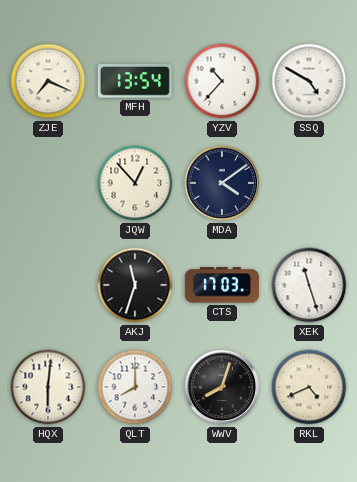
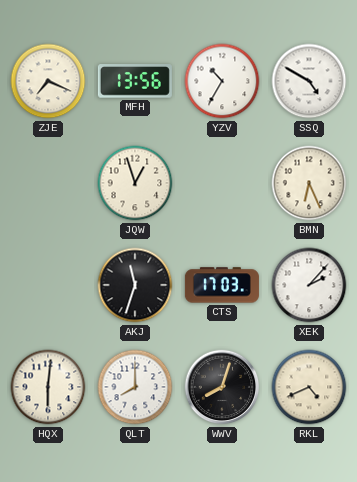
MFH: 13:54 -> 13:56
YZV: 10:37 -> 10:35
JQW: 12:53 -> 12:57
MDA: 4:09 -> none
BMN: none -> 6:26
XEK: 11:27 -> 2:07
